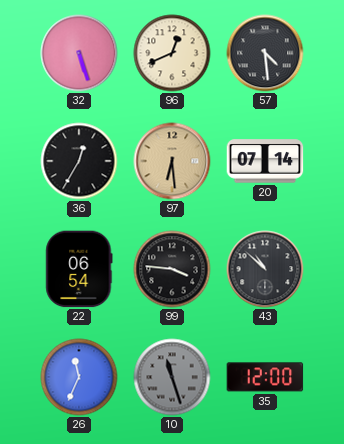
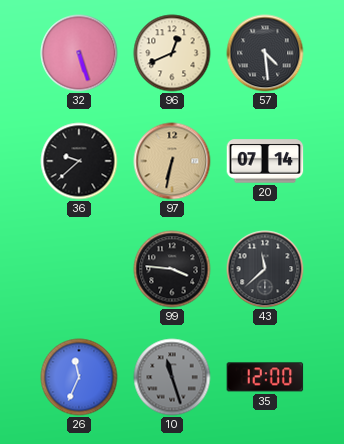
36: 12:35 -> 9:38
97: 6:29 -> 6:32
22: 06:54 -> none
43: 10:52 -> 11:38
